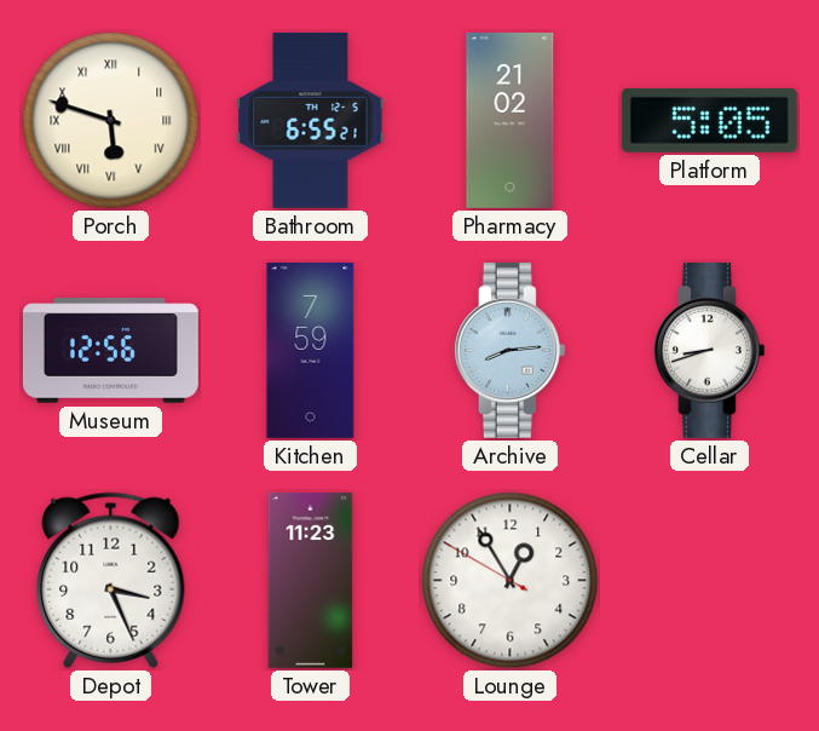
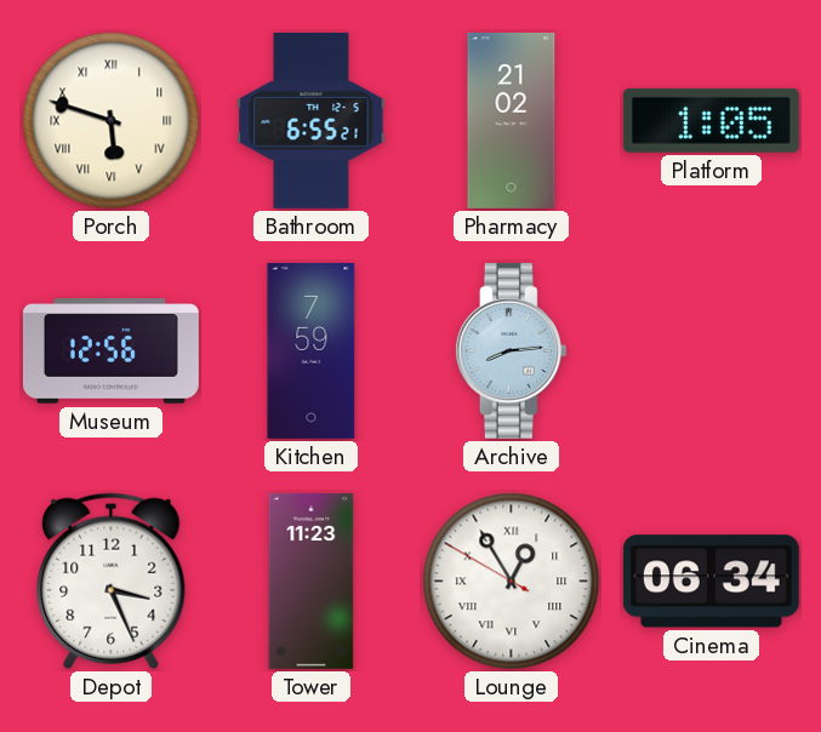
Platform: 5:05 -> 1:05
Cellar: 8:42 -> none
Lounge numerals: Arabic -> Roman
Cinema: none -> 06:34
